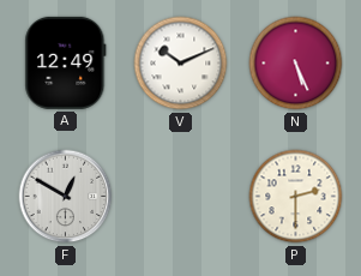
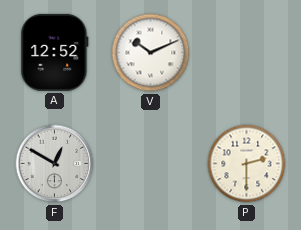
A: 12:49 -> 12:52
N: 5:26 -> none
